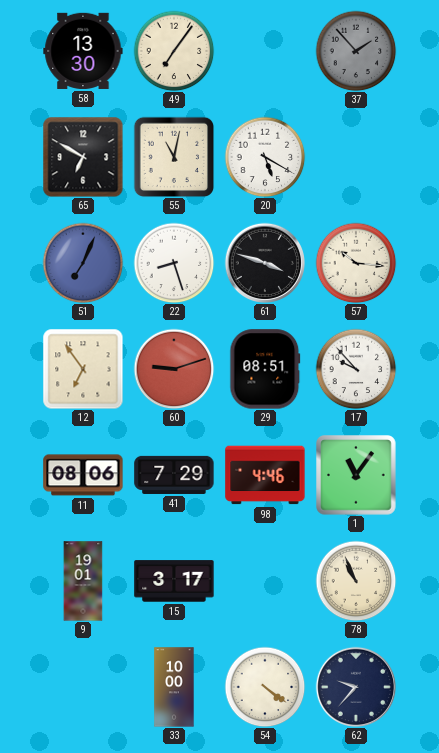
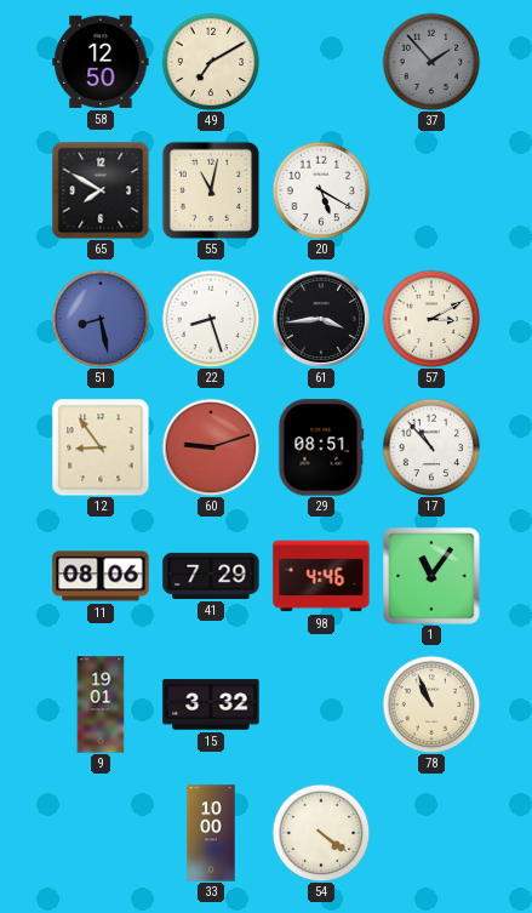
58: 13:30 -> 12:50
49: 7:06 -> 7:10
65: 6:50 -> 7:50
51: 7:04 -> 8:28
61: 3:48 -> 3:44
57: 10:16 -> 3:10
12: 6:54 -> 8:54
17: 9:53 -> 10:53
15: 3:17 -> 3:32
62: 9:37 -> none
